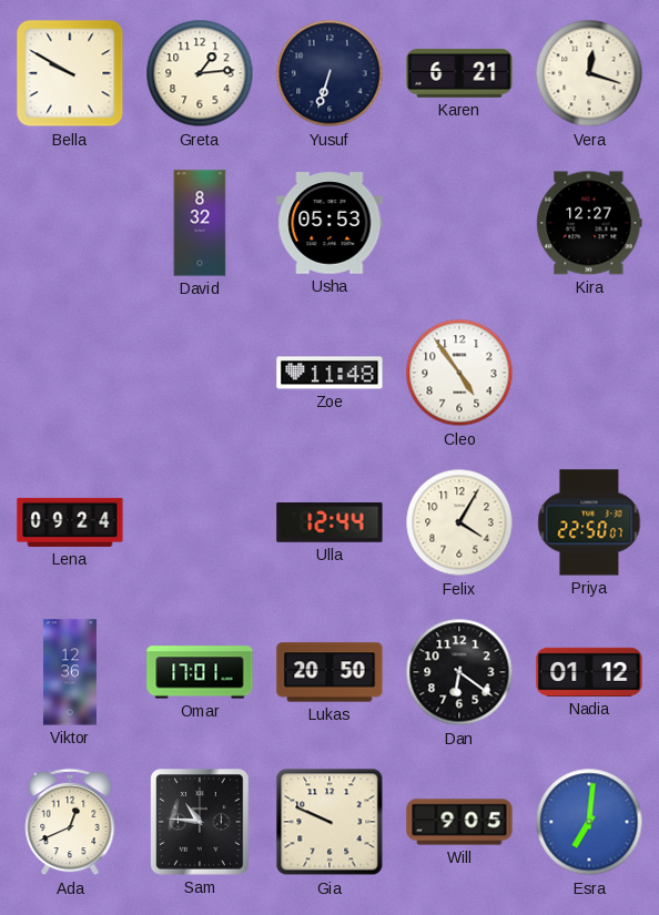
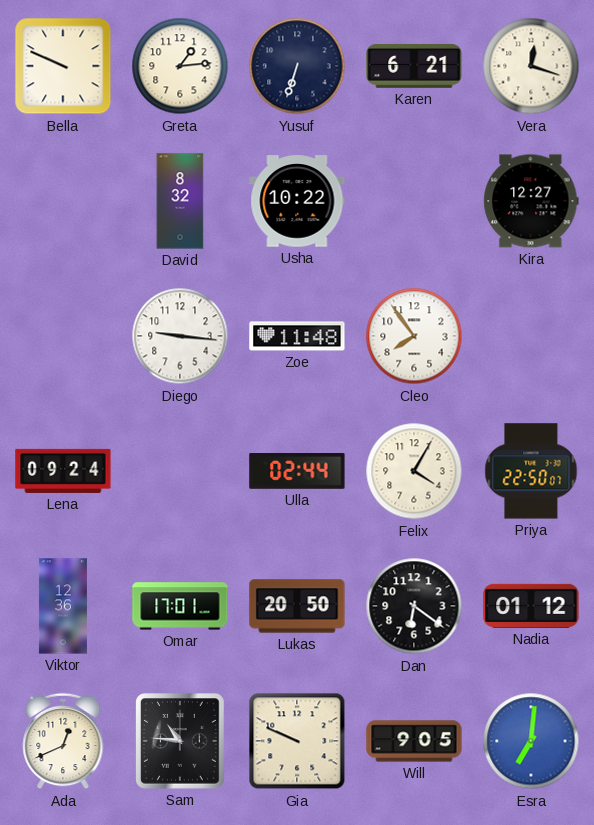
Bella: 9:50 -> 9:49
Usha: 05:53 -> 10:22
Diego: none -> 9:16
Cleo: 4:54 -> 7:54
Ulla: 12:44 -> 02:44
